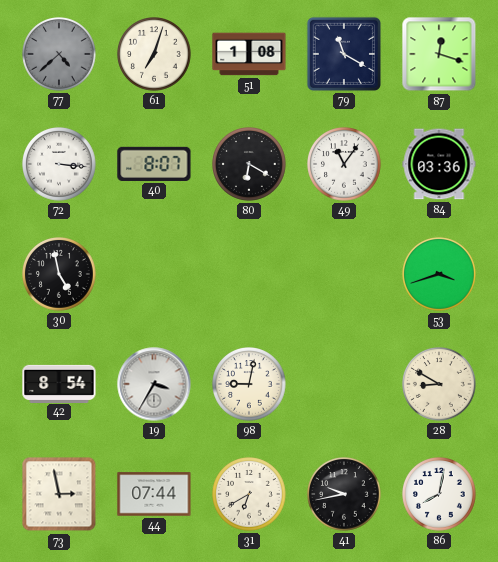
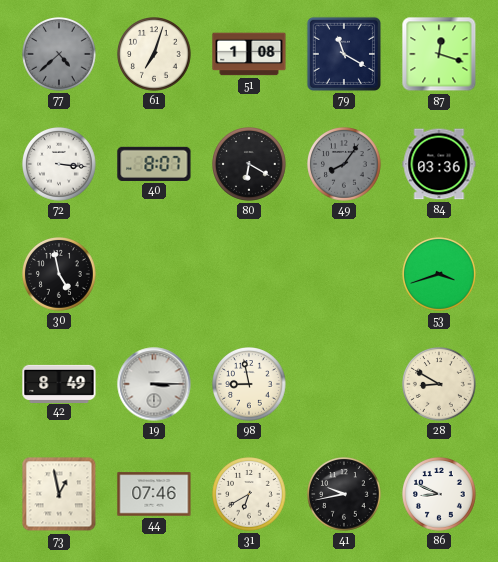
49: 11:06 -> 8:06
49 dial: white -> grey
42: 8:54 -> 8:49
19: 3:35 -> 3:15
98: 9:02 -> 8:58
73: 2:58 -> 12:58
44: 07:44 -> 07:46
86: 8:02 -> 8:49
